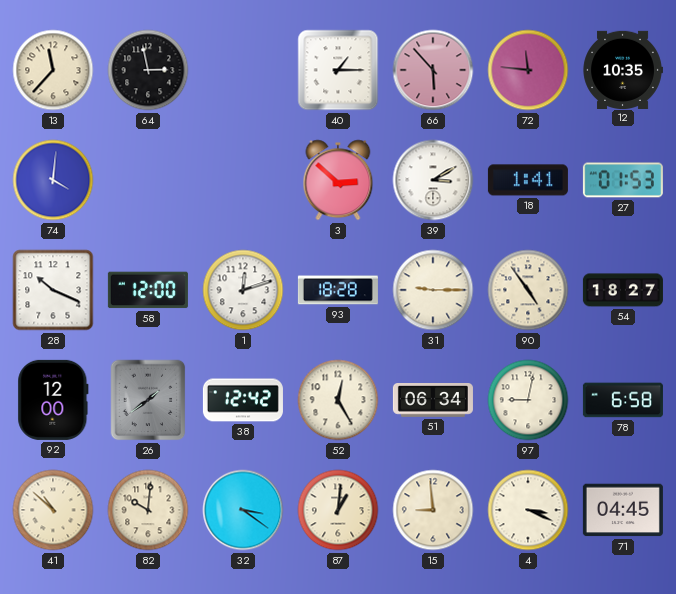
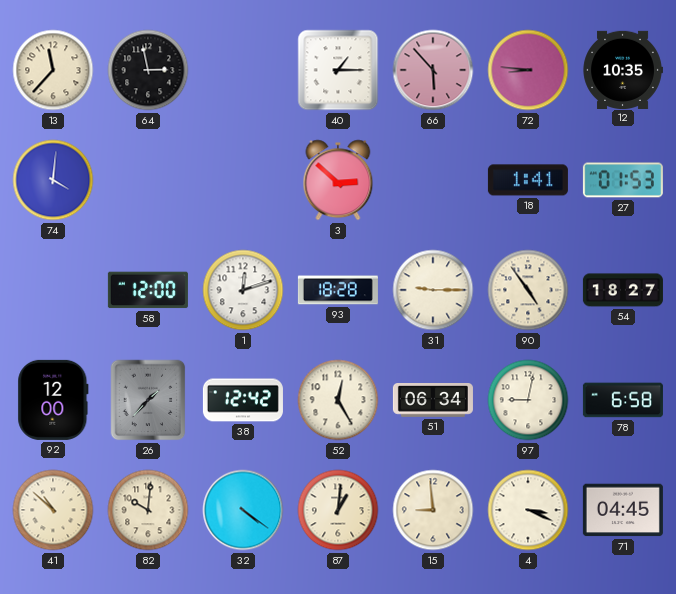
72: 11:46 -> 8:46
39: 3:10 -> none
28: 10:19 -> none
26: 1:39 -> 1:37
32: 3:21 -> 4:21
